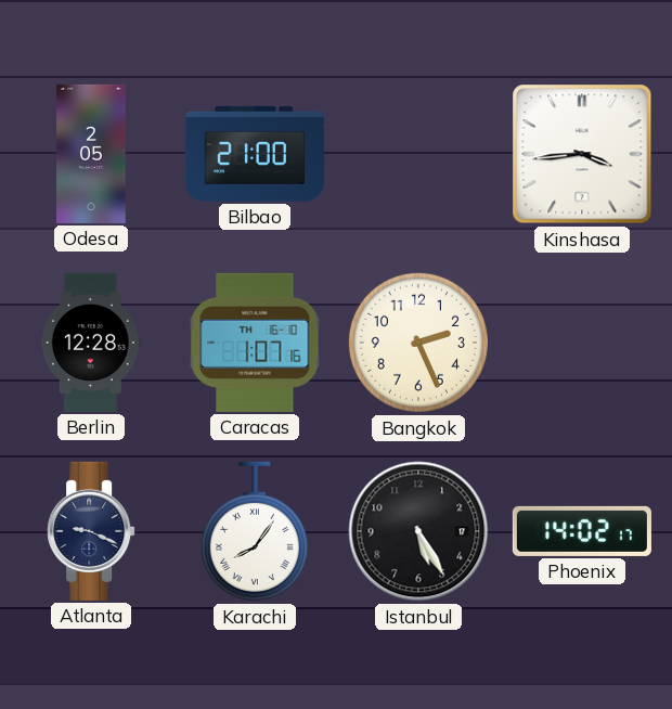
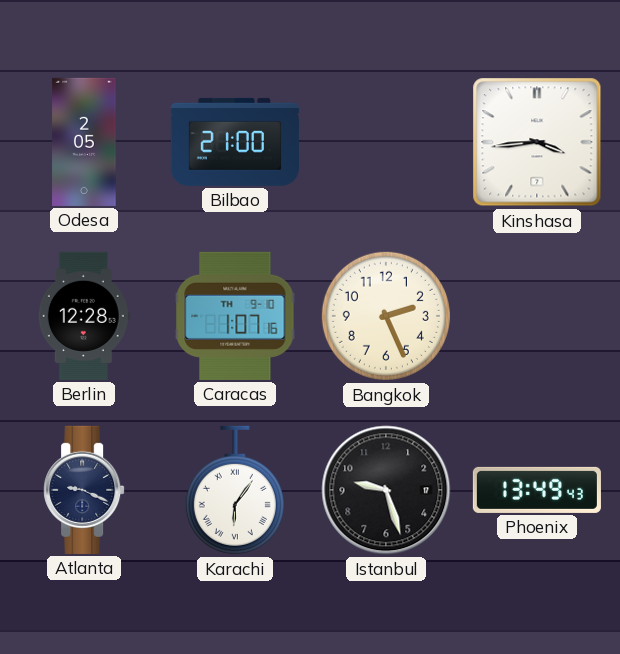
Caracas date: TH 16-10 -> TH 9-10
Karachi: 8:06 -> 6:06
Istanbul: 5:25 -> 9:27
Phoenix: 14:02 -> 13:49
